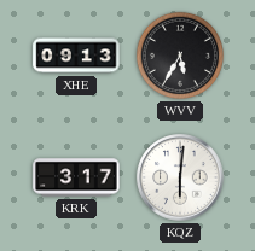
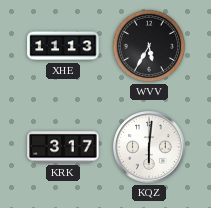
XHE: 09:13 -> 11:13
